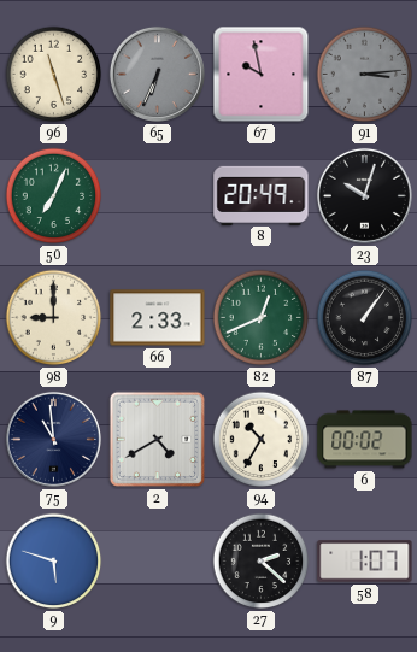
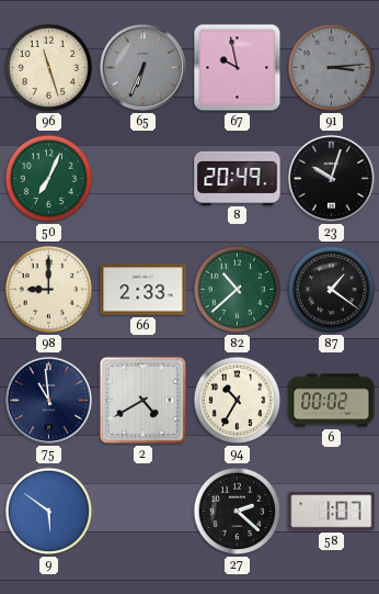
82: 12:41 -> 10:38
87: 1:06 -> 1:21
9: 5:48 -> 5:51
